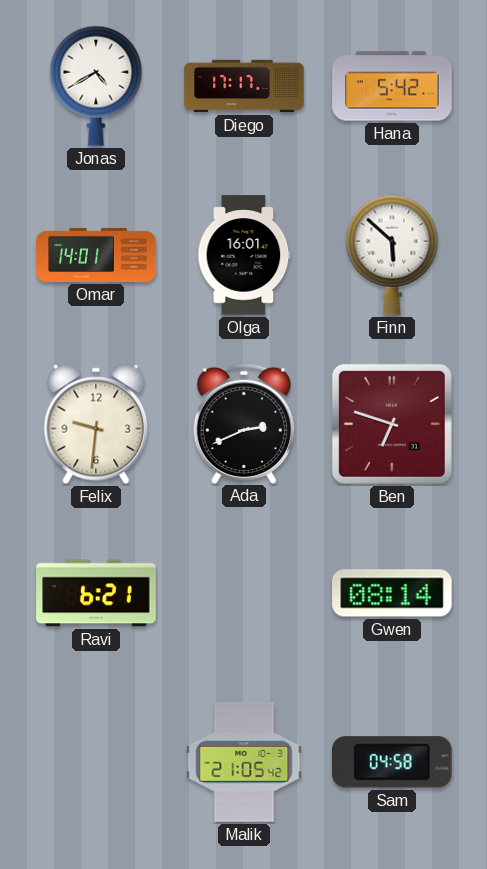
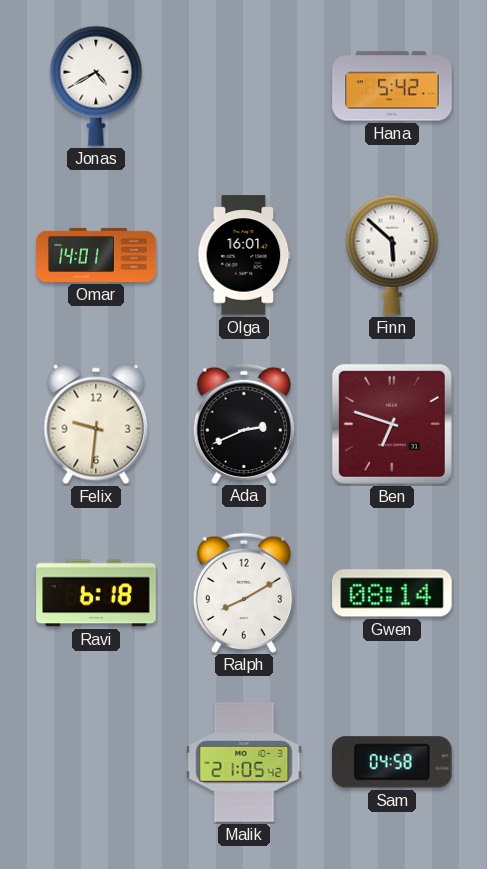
Diego: 17:17 -> none
Ravi: 6:21 -> 6:18
Ralph: none -> 8:10
